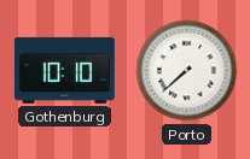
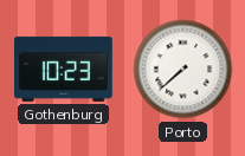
Gothenburg: 10:10 -> 10:23
